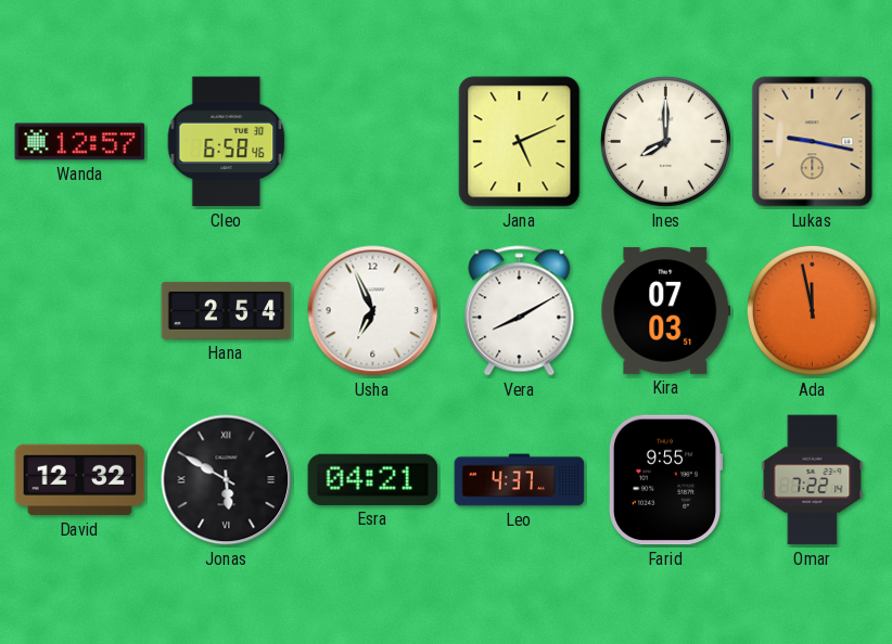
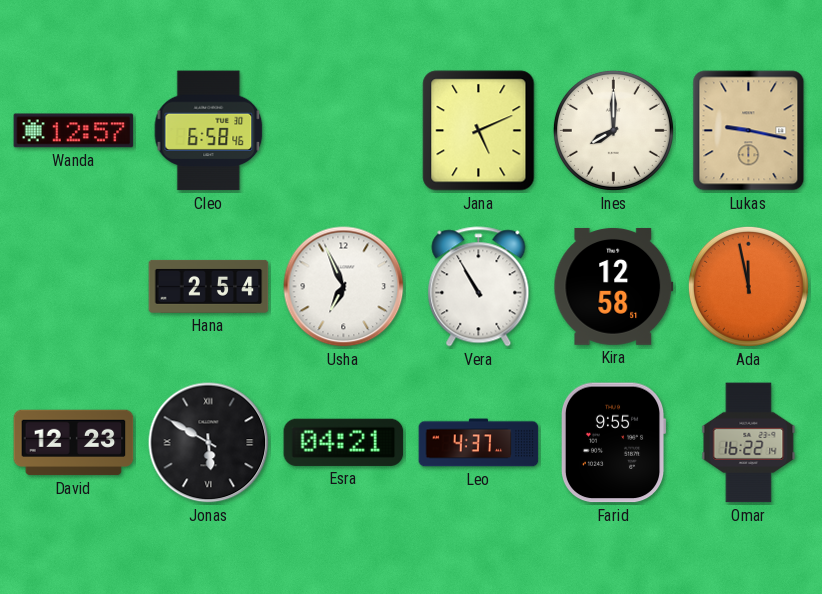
Vera: 8:10 -> 10:55
Kira: 07:03 -> 12:58
David: 12:32 -> 12:23
Omar: 7:22 -> 16:22
